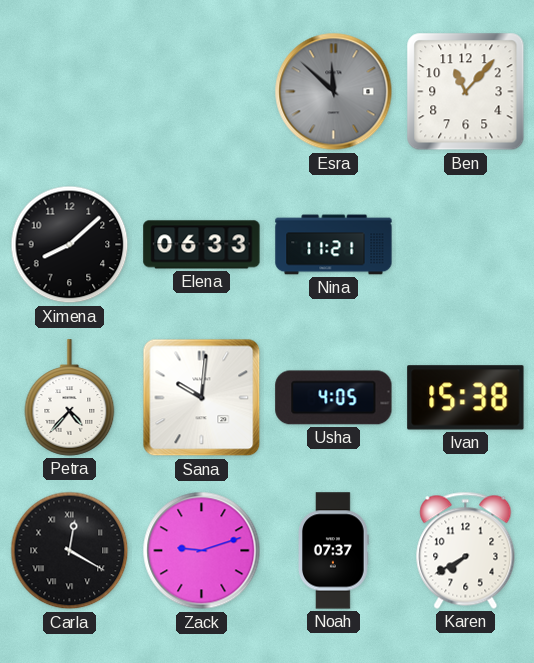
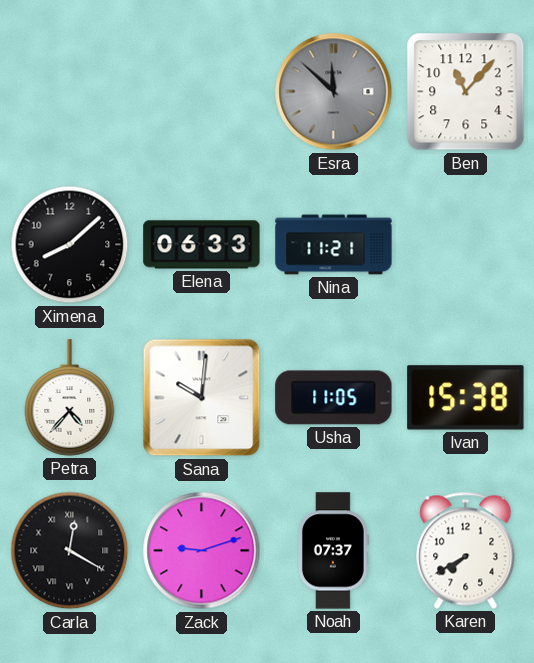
Usha: 4:05 -> 11:05
